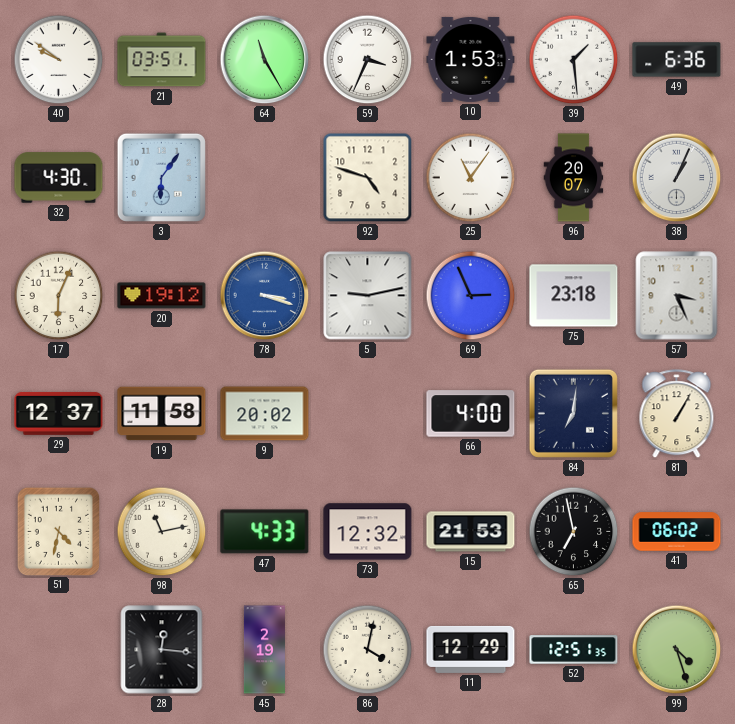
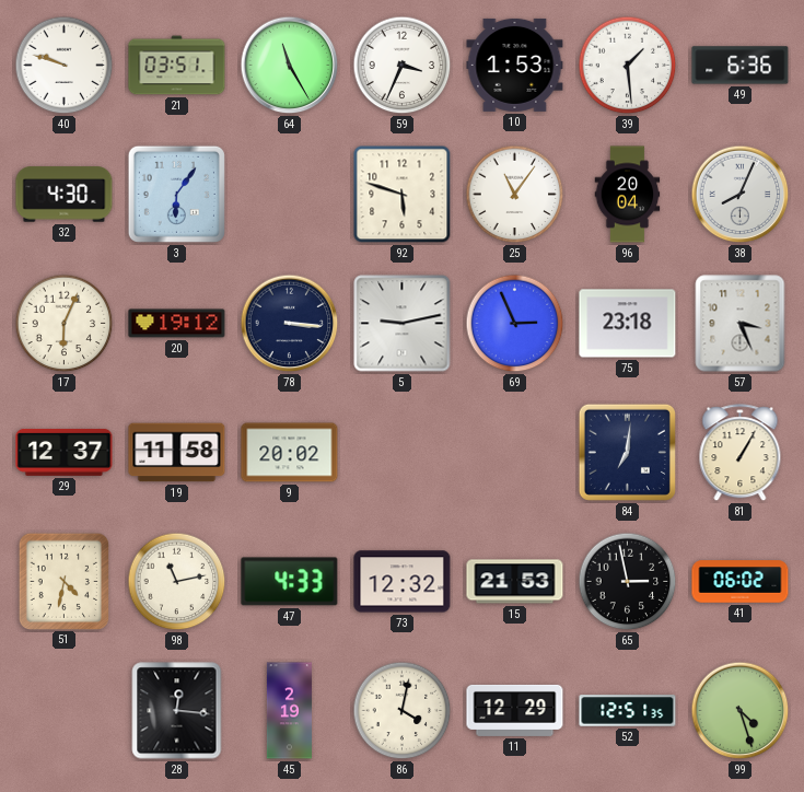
40: 9:51 -> 9:48
92: 4:48 -> 5:48
96: 20:07 -> 20:04
38: 1:04 -> 8:04
78: 3:18 -> 3:16
78 dial: blue -> navy
66: 4:00 -> none
65: 6:58 -> 2:58
